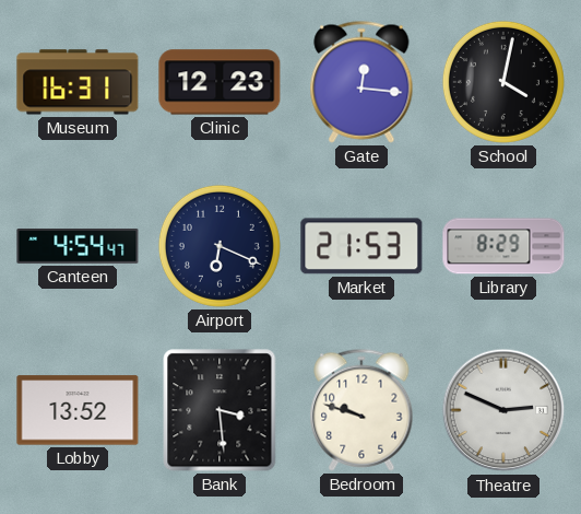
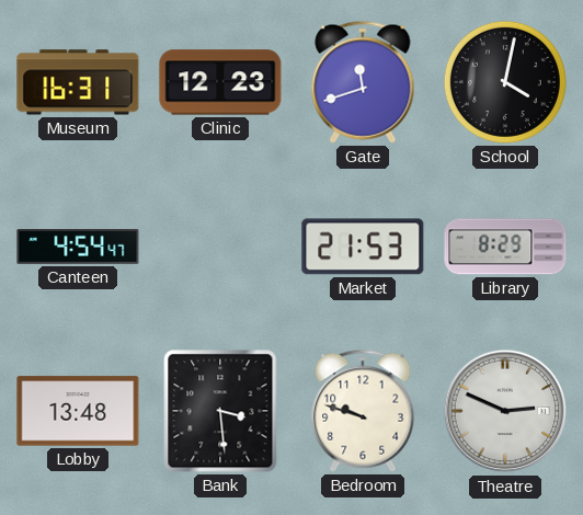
Gate: 12:16 -> 11:42
Airport: 6:19 -> none
Lobby: 13:52 -> 13:48
